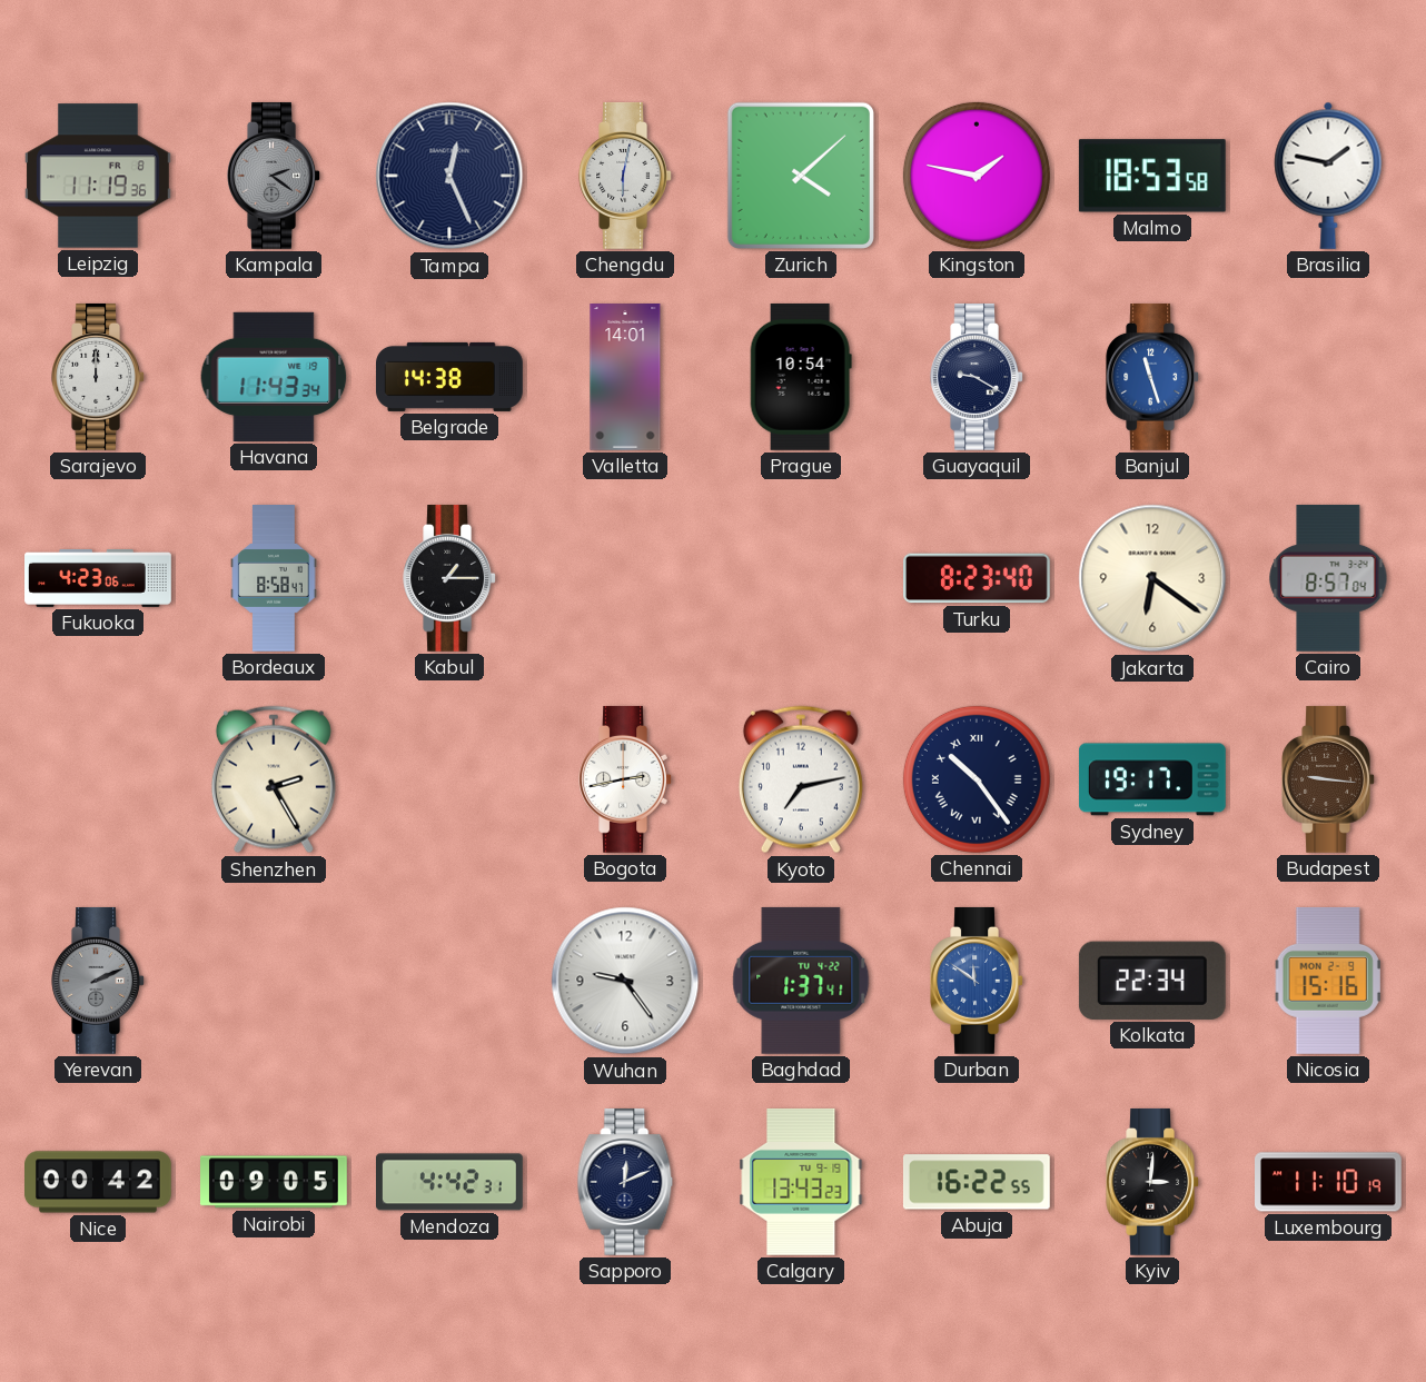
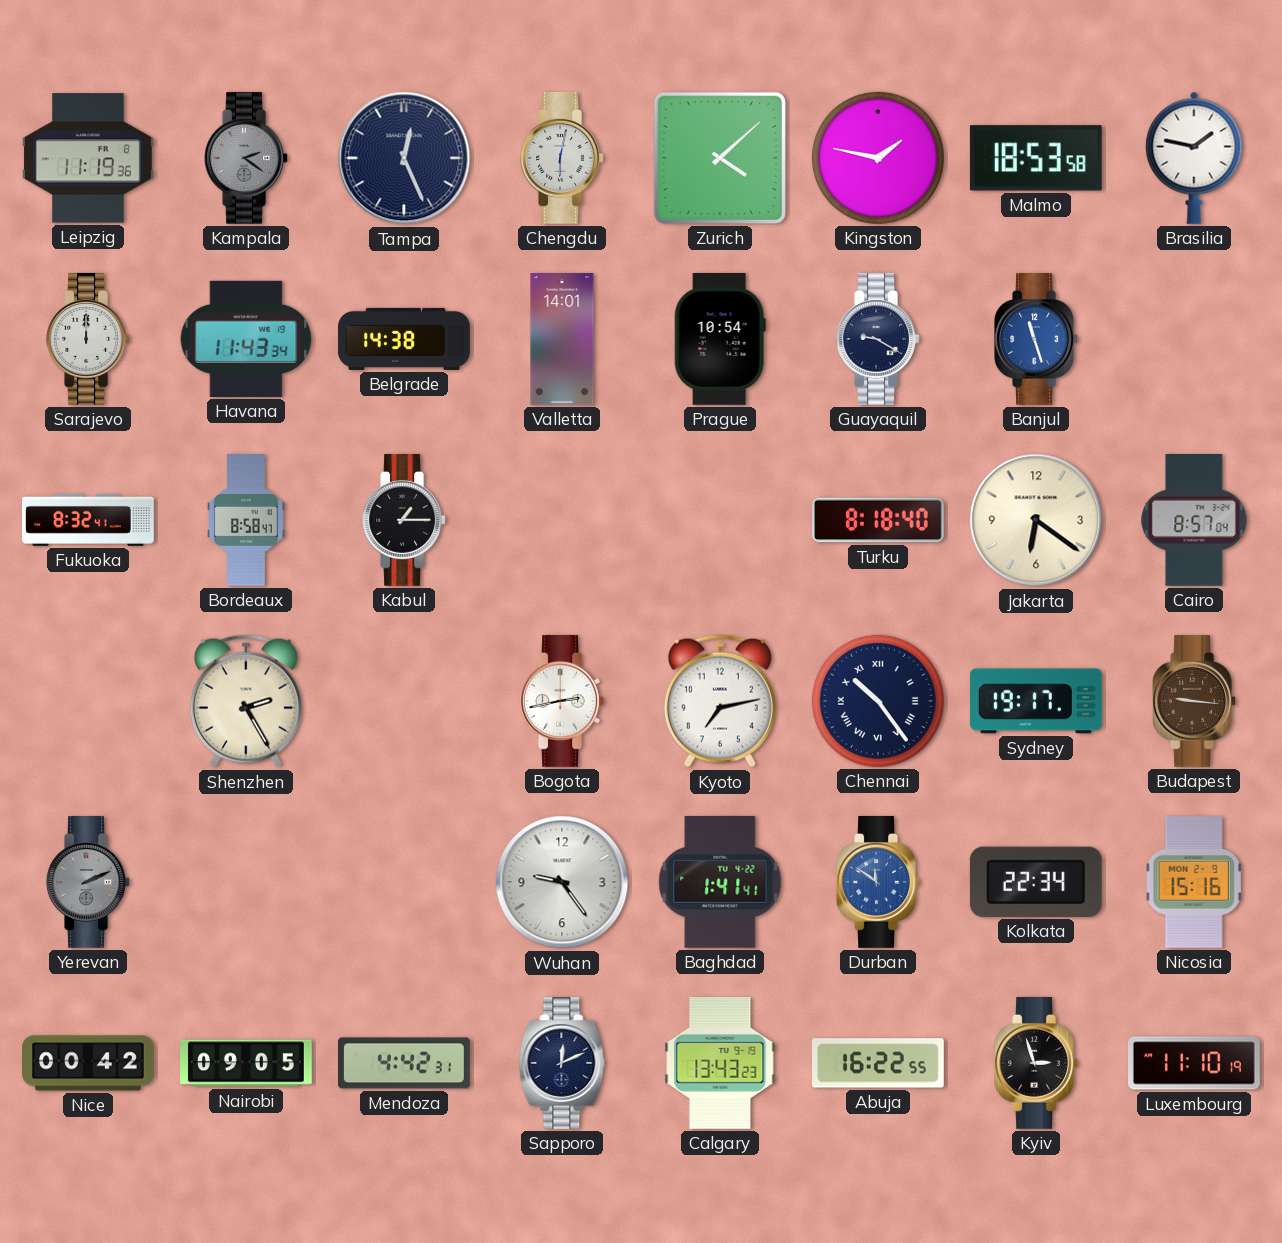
Fukuoka: 4:23 -> 8:32
Turku: 8:23 -> 8:18
Baghdad: 1:37 -> 1:41
Kyiv: 3:01 -> 2:57
